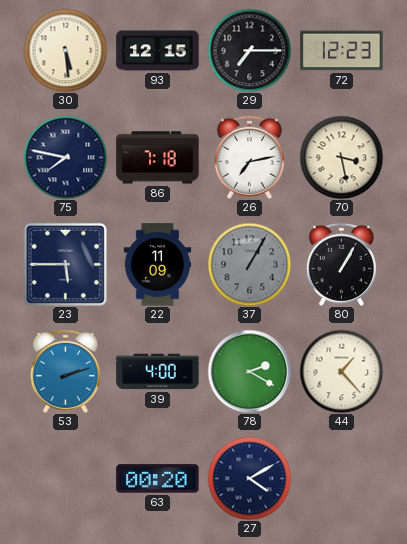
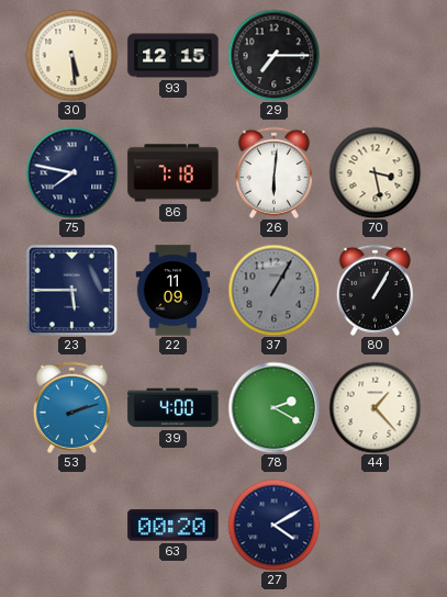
72: 12:23 -> none
26: 7:13 -> 6:01
